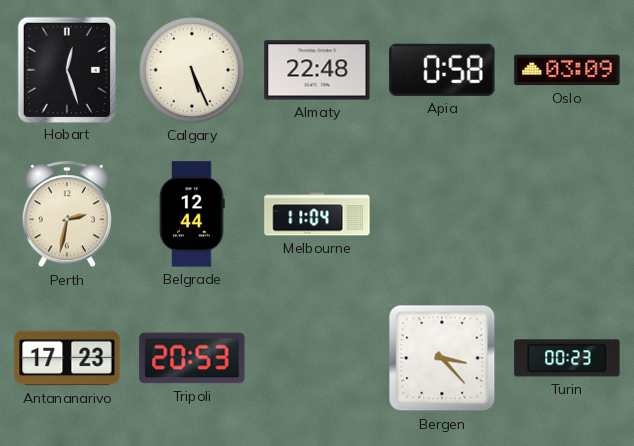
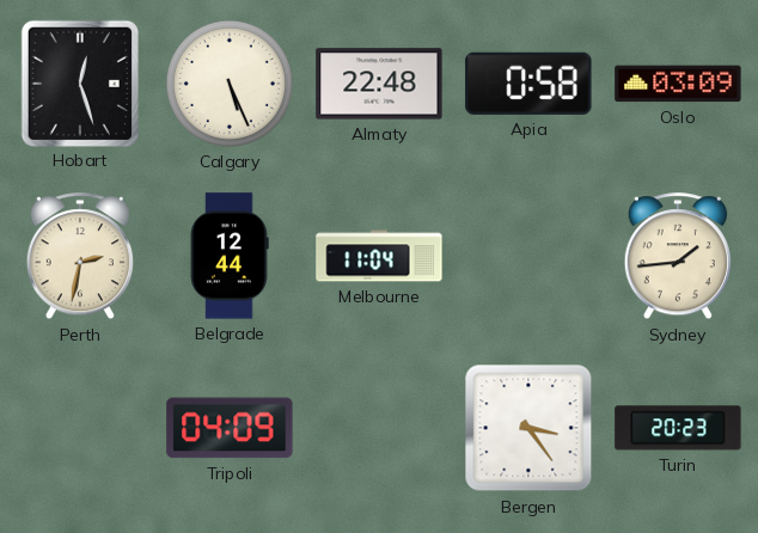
Sydney: none -> 1:44
Antananarivo: 17:23 -> none
Tripoli: 20:53 -> 04:09
Bergen: 3:23 -> 3:24
Turin: 00:23 -> 20:23
